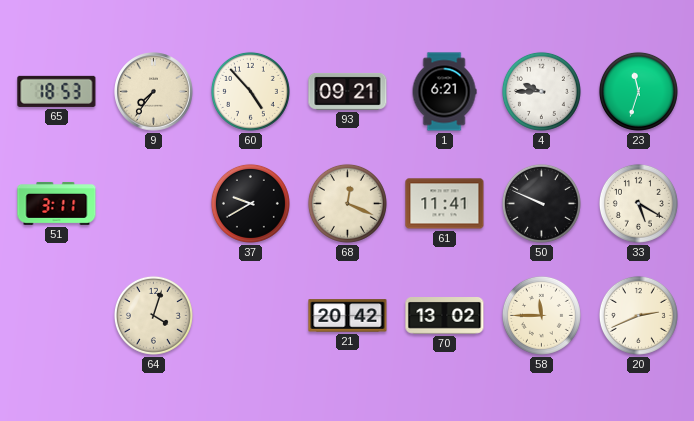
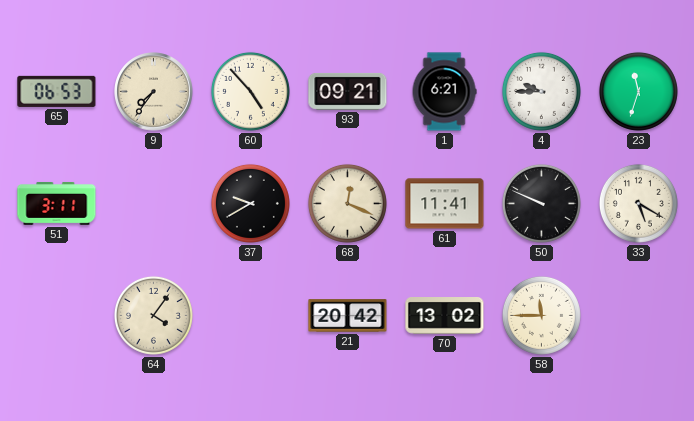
65: 18:53 -> 06:53
64: 4:03 -> 4:06
20: 2:41 -> none
